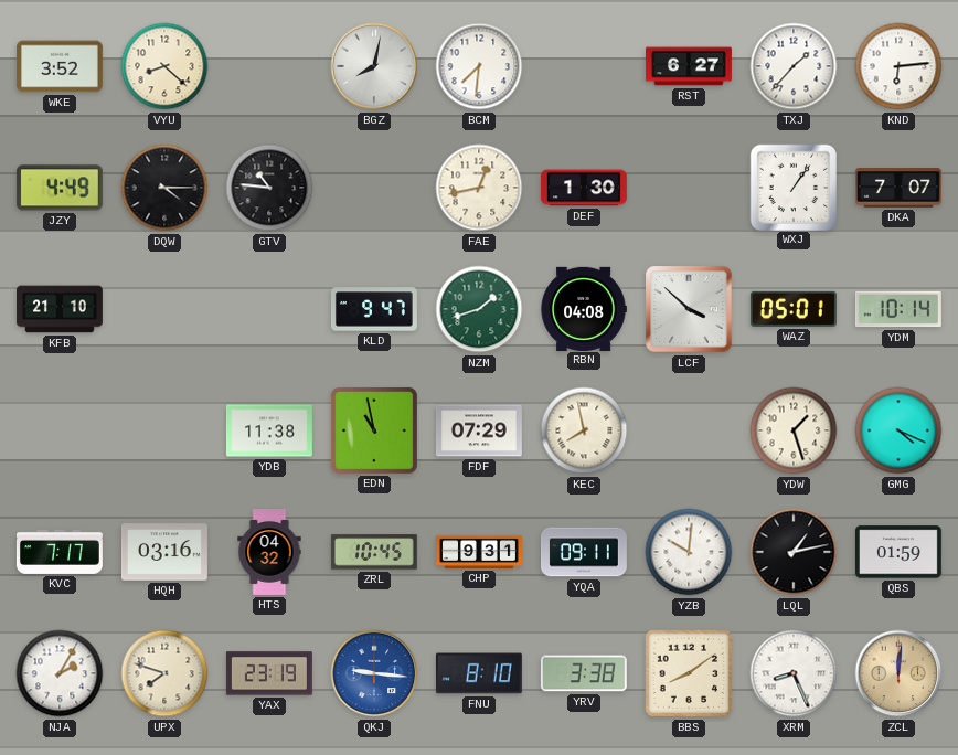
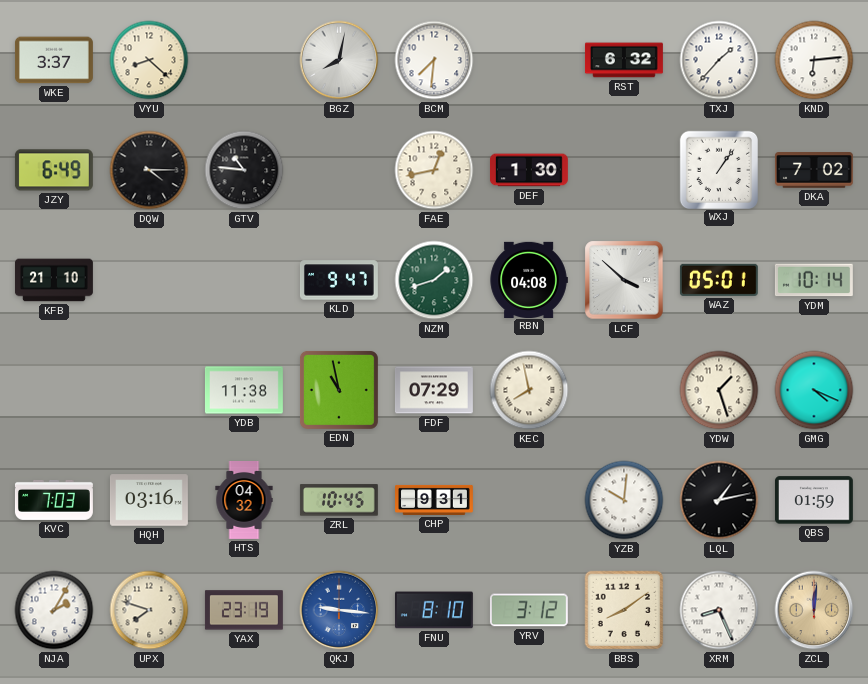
WKE: 3:52 -> 3:37
RST: 6:27 -> 6:32
JZY: 4:49 -> 6:49
DKA: 7:07 -> 7:02
KVC: 7:17 -> 7:03
YQA: 09:11 -> none
YRV: 3:38 -> 3:12
